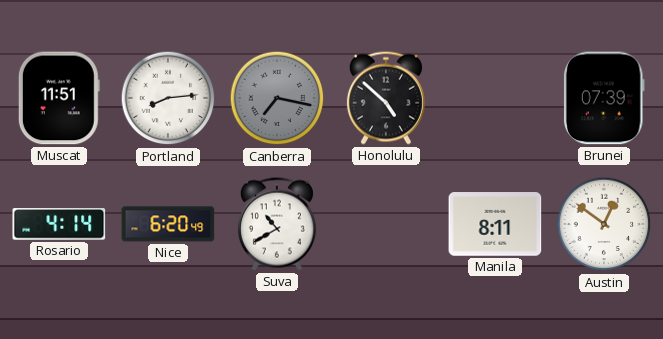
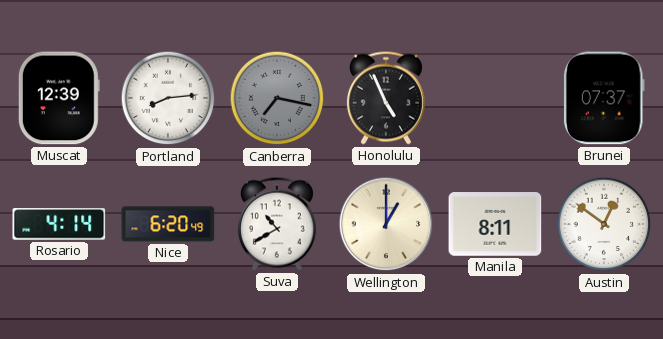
Muscat: 11:51 -> 12:39
Honolulu: 4:52 -> 4:56
Brunei: 07:39 -> 07:37
Wellington: none -> 1:00
